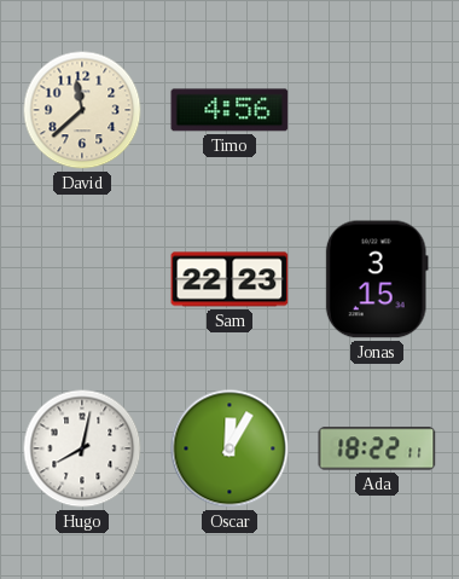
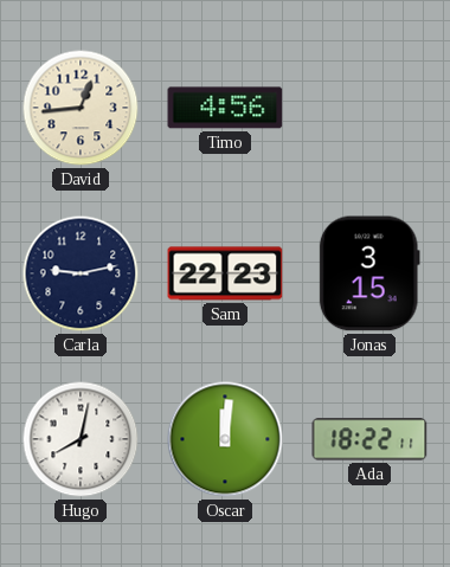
David: 11:38 -> 12:44
Carla: none -> 9:13
Oscar: 12:05 -> 12:01
